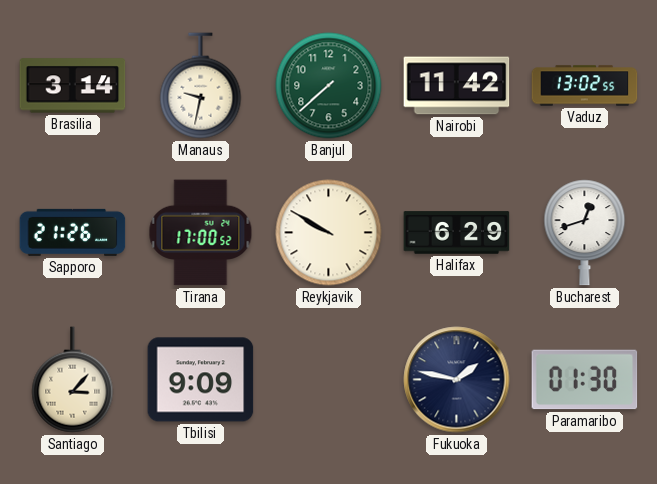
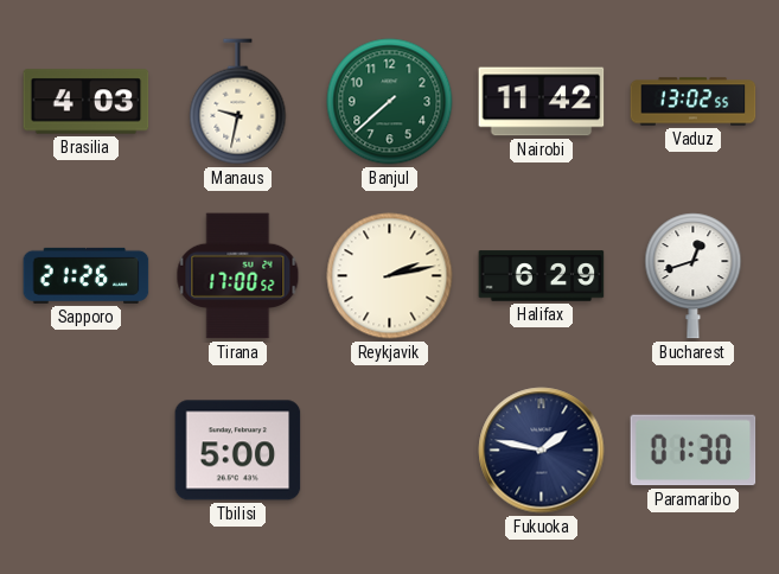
Brasilia: 3:14 -> 4:03
Reykjavik: 9:50 -> 2:13
Santiago: 3:07 -> none
Tbilisi: 9:09 -> 5:00
